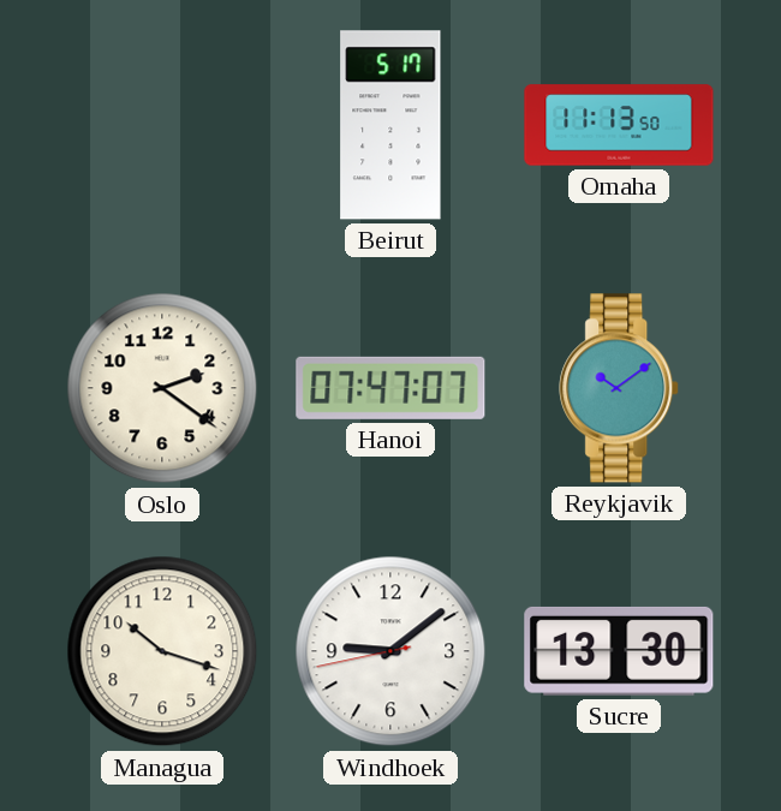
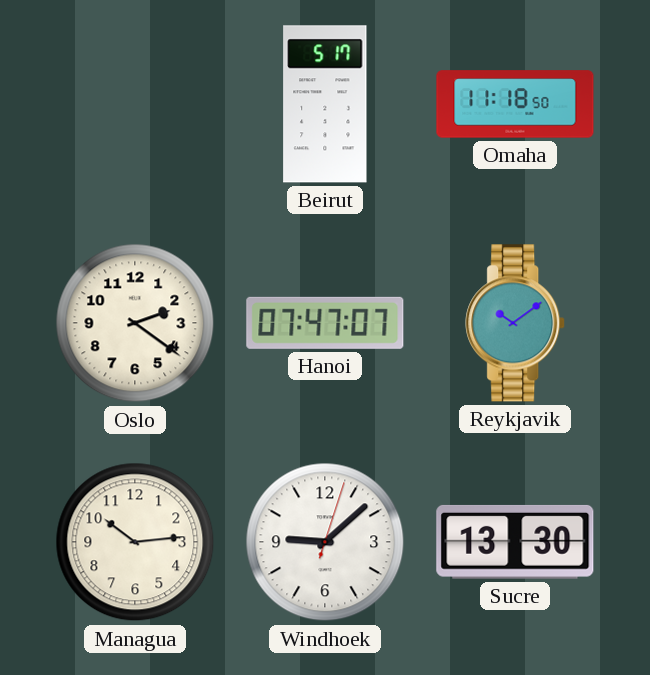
Omaha: 11:13 -> 11:18
Managua: 10:18 -> 10:14
Windhoek: 9:08:43 -> 9:08:03
